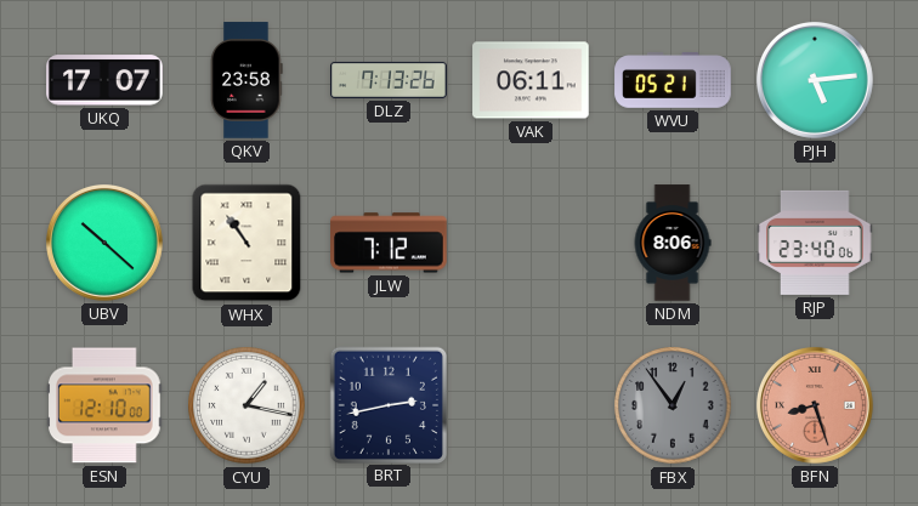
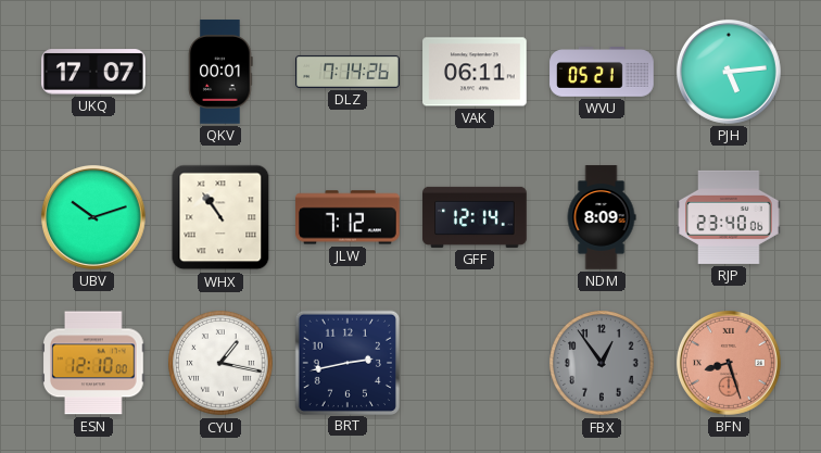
QKV: 23:58 -> 00:01
DLZ: 7:13 -> 7:14
UBV: 10:22 -> 10:12
GFF: none -> 12:14
NDM: 8:06 -> 8:09
